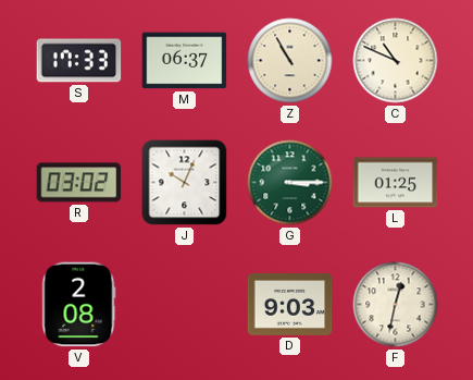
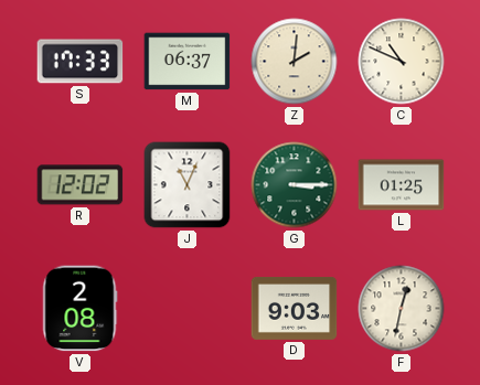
Z: 10:55 -> 2:01
R: 03:02 -> 12:02
J: 10:04 -> 11:04
